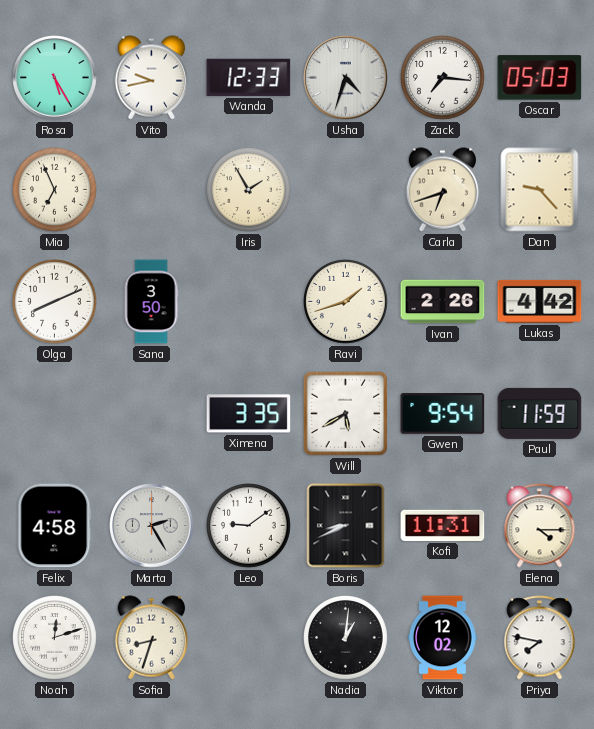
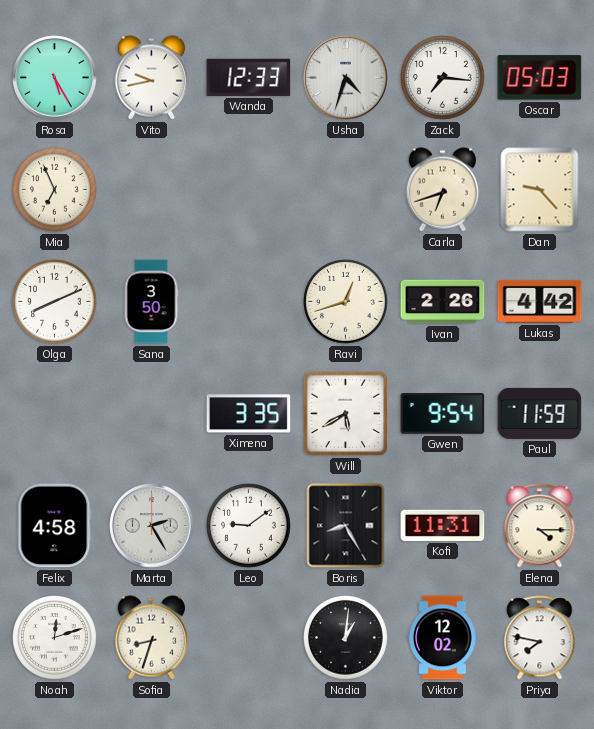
Iris: 1:55 -> none
Ravi: 1:42 -> 12:42
Boris: 8:41 -> 8:25
